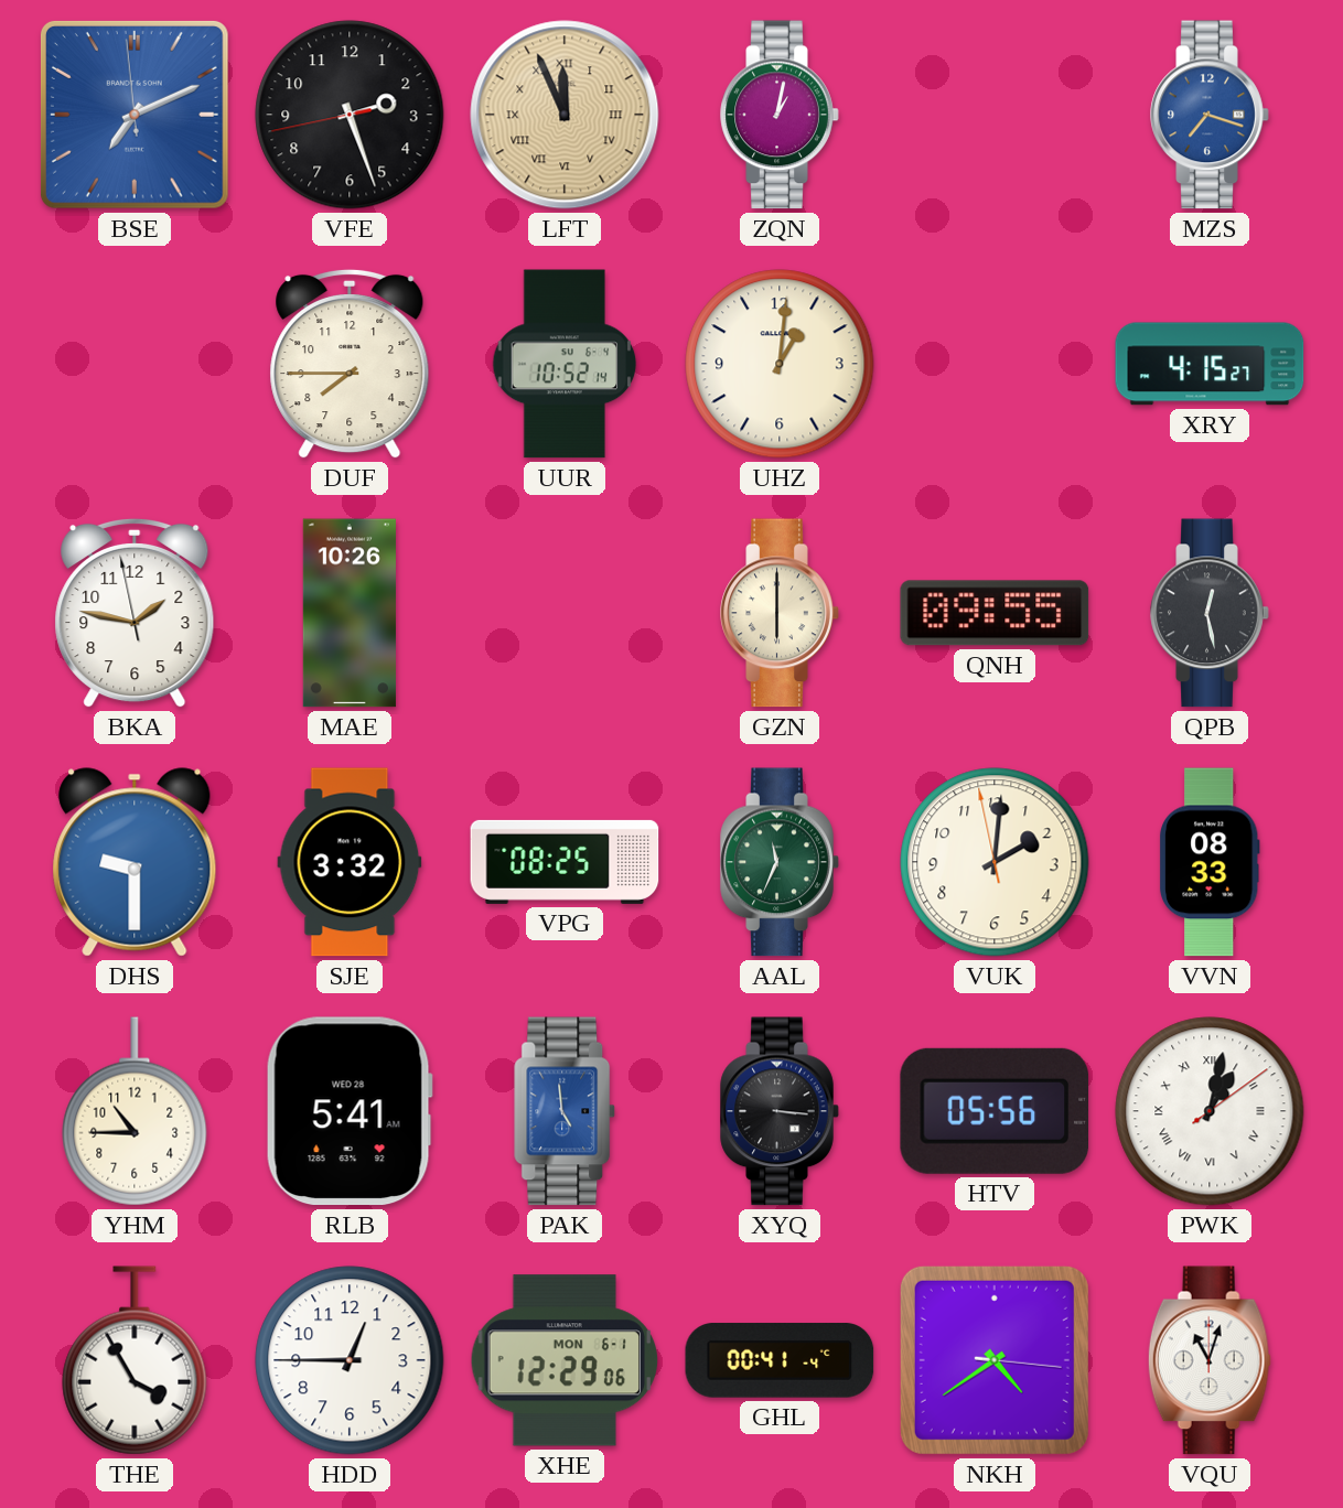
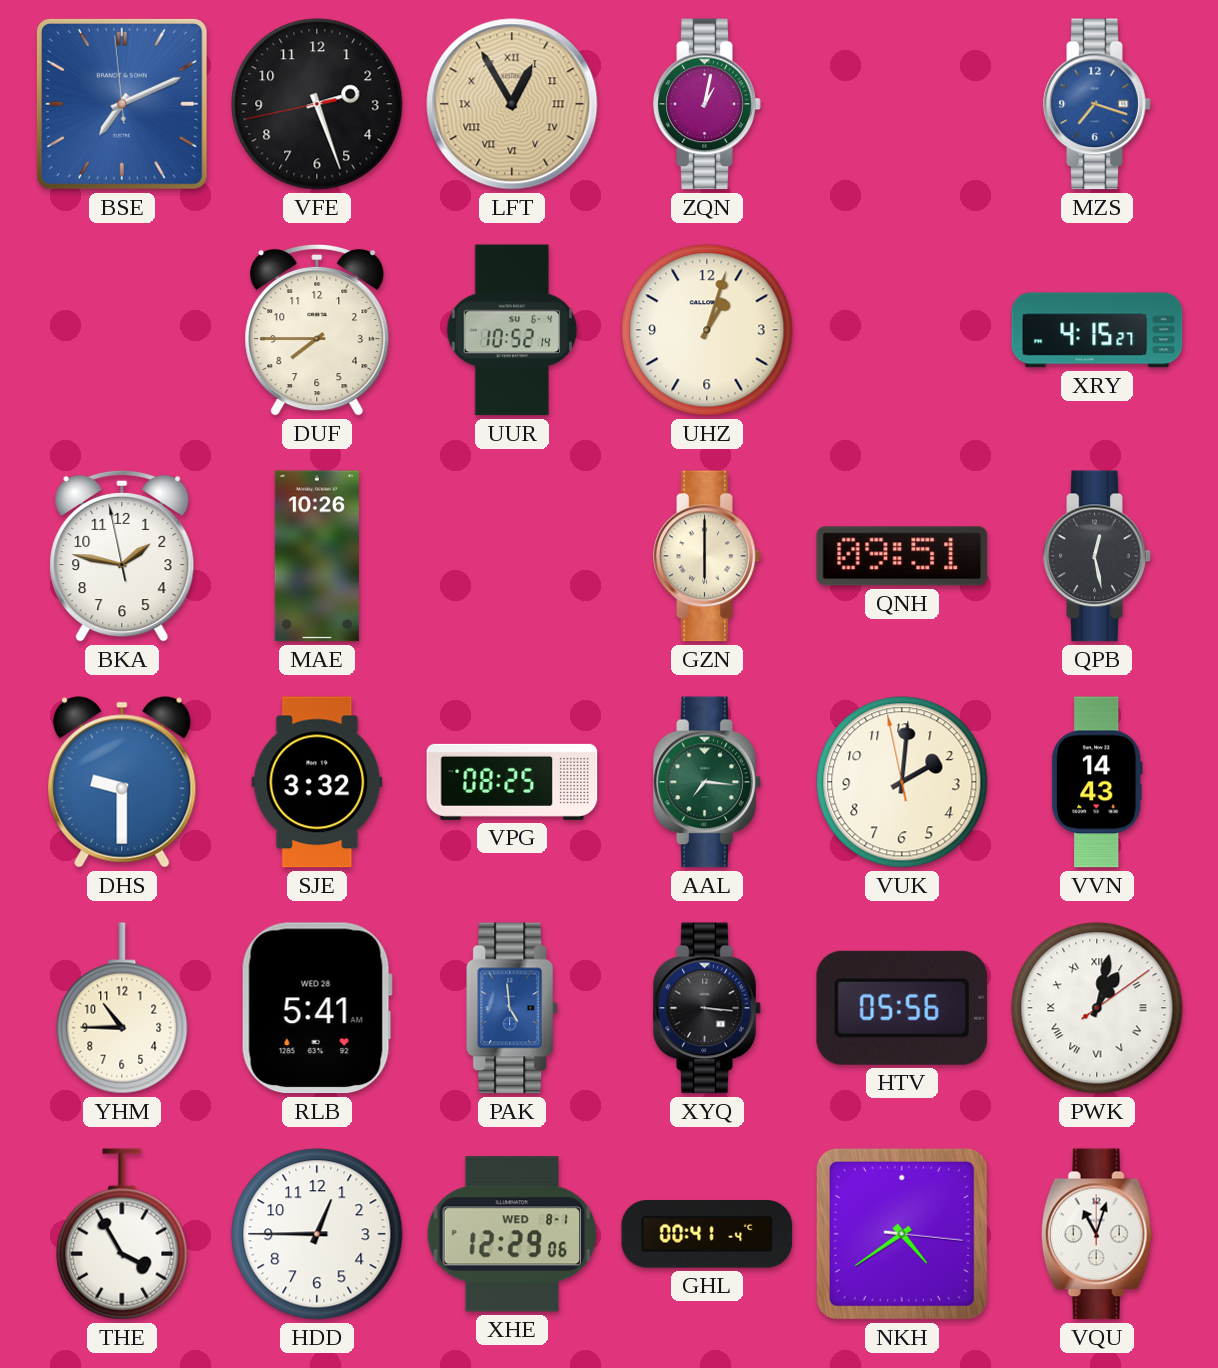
LFT: 11:56 -> 12:55
UHZ: 1:01 -> 1:03
QNH: 09:55 -> 09:51
AAL: 11:34 -> 7:16
VVN: 08:33 -> 14:43
XHE date: MON 6-1 -> WED 8-1
